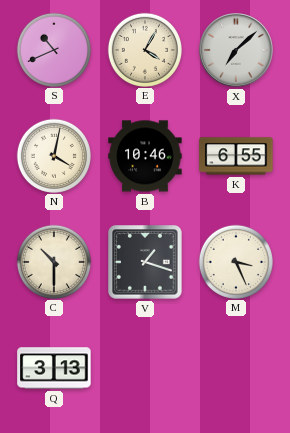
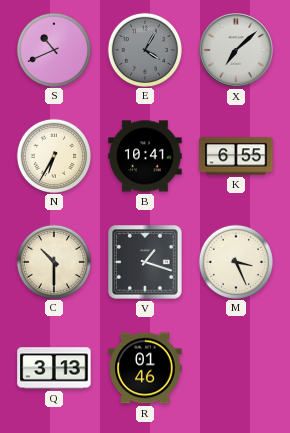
E dial: cream -> grey
N: 4:02 -> 6:35
B: 10:46 -> 10:41
R: none -> 01:46
